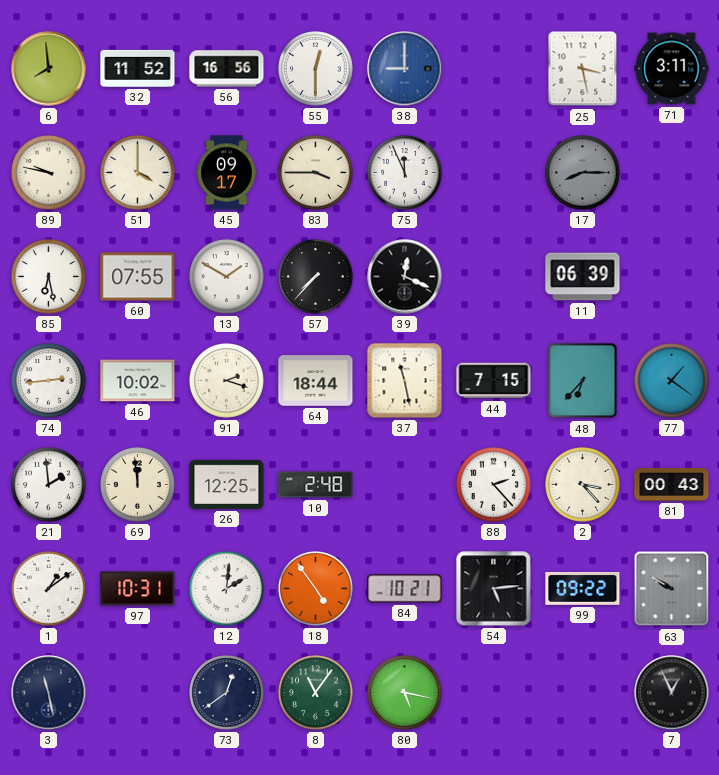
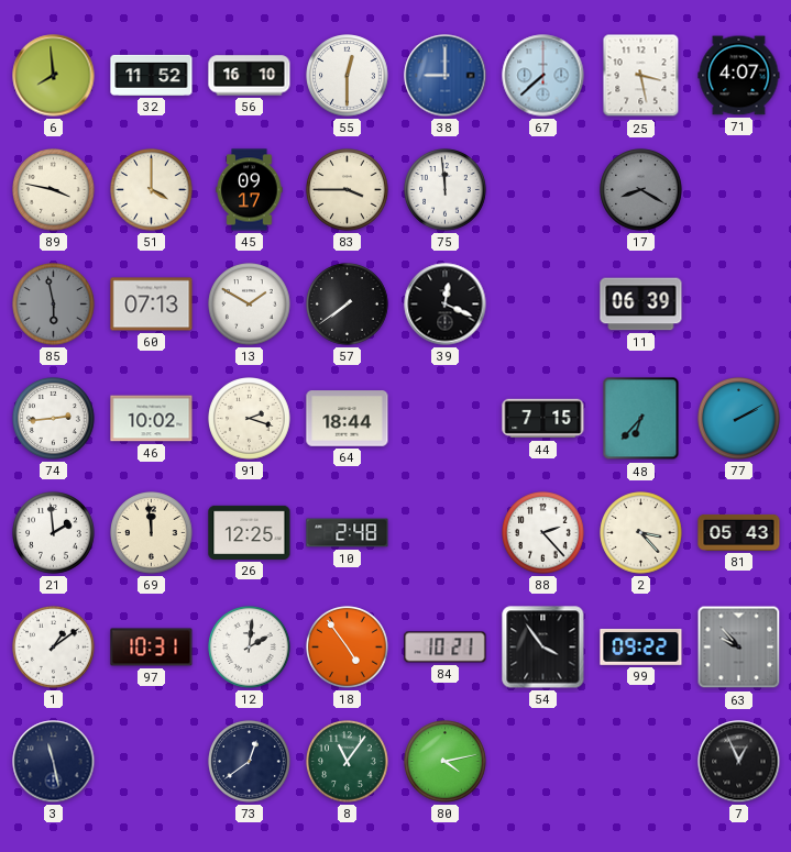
56: 16:56 -> 16:10
67: none -> 7:38
71: 3:11 -> 4:07
89: 9:47 -> 3:47
75: 11:56 -> 11:59
17: 8:15 -> 8:20
85: 6:28 -> 5:58
85 dial: white -> grey
60: 07:55 -> 07:13
57: 7:37 -> 7:39
37: 11:28 -> none
77: 1:21 -> 2:10
81: 00:43 -> 05:43
54: 5:14 -> 3:54
63: 9:50 -> 9:53
80: 5:17 -> 4:13
